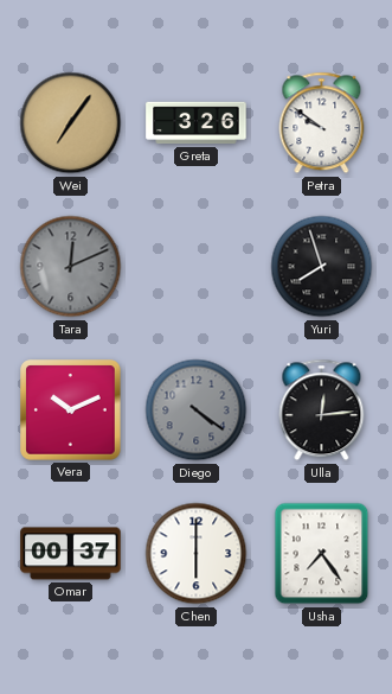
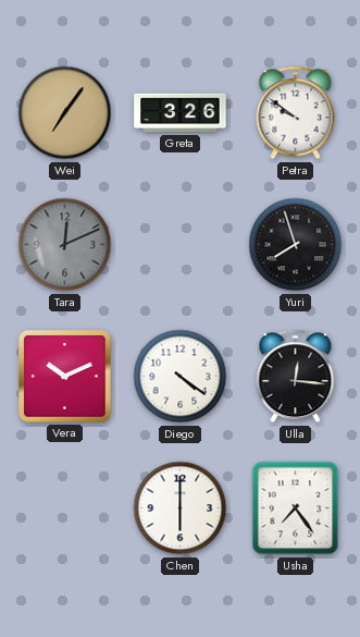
Diego dial: grey -> white
Ulla: 12:14 -> 12:16
Omar: 00:37 -> none
